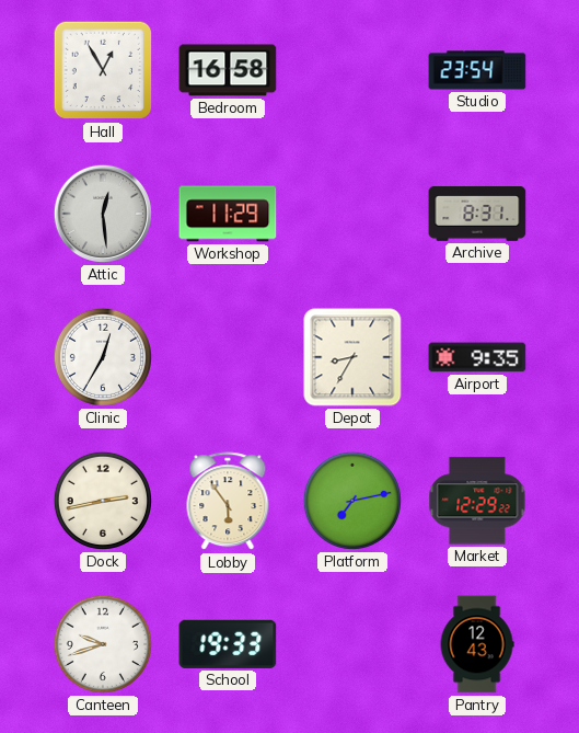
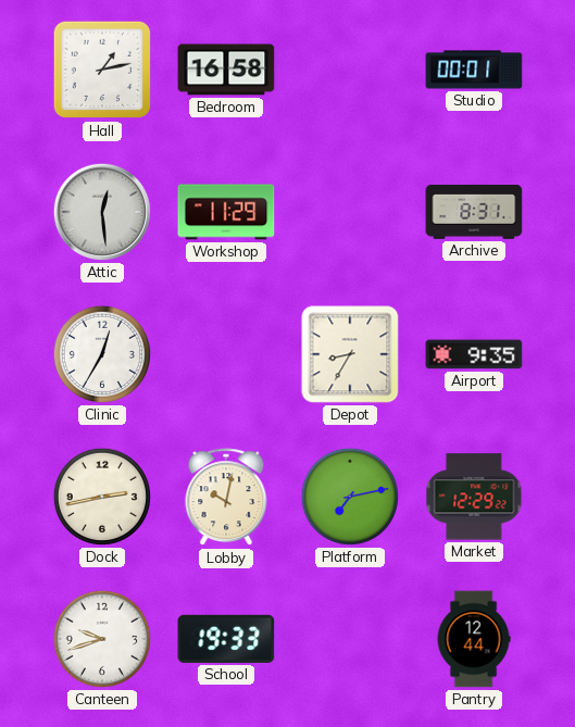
Hall: 12:55 -> 1:13
Studio: 23:54 -> 00:01
Lobby: 5:54 -> 10:02
Pantry: 12:43 -> 12:44
